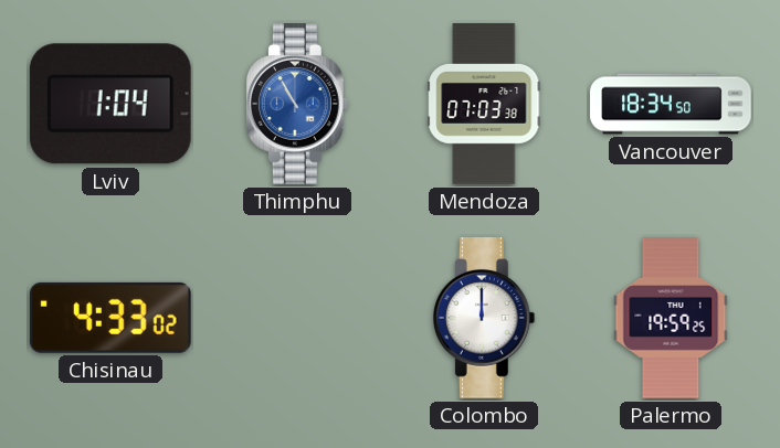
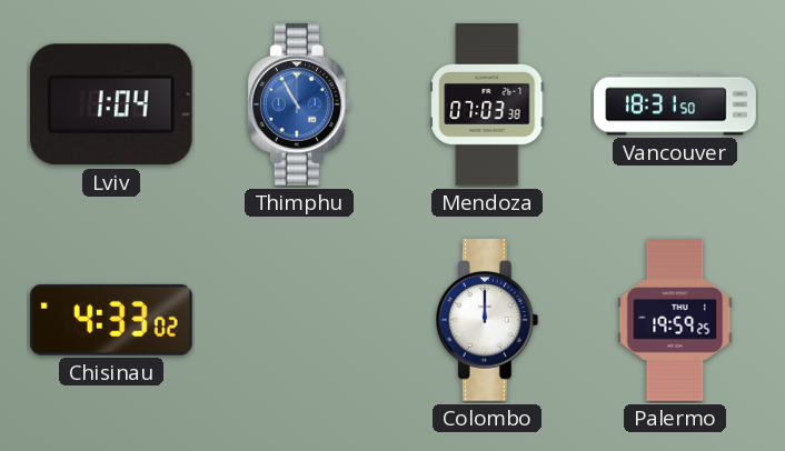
Vancouver: 18:34 -> 18:31
